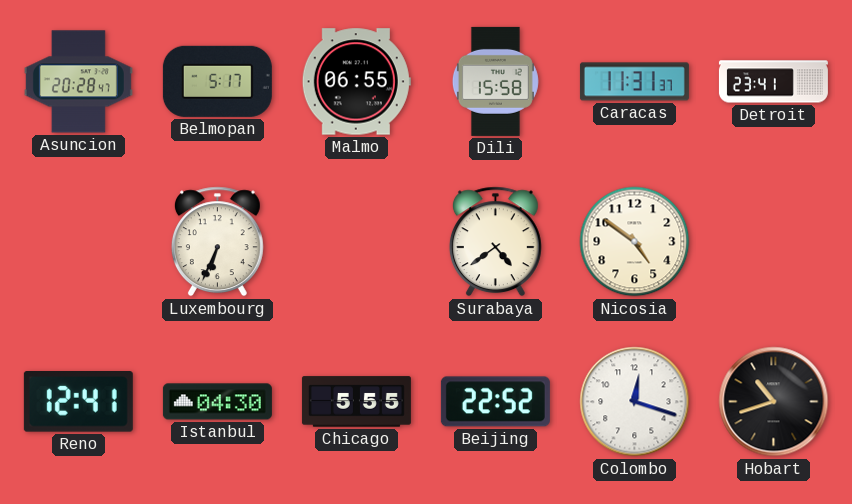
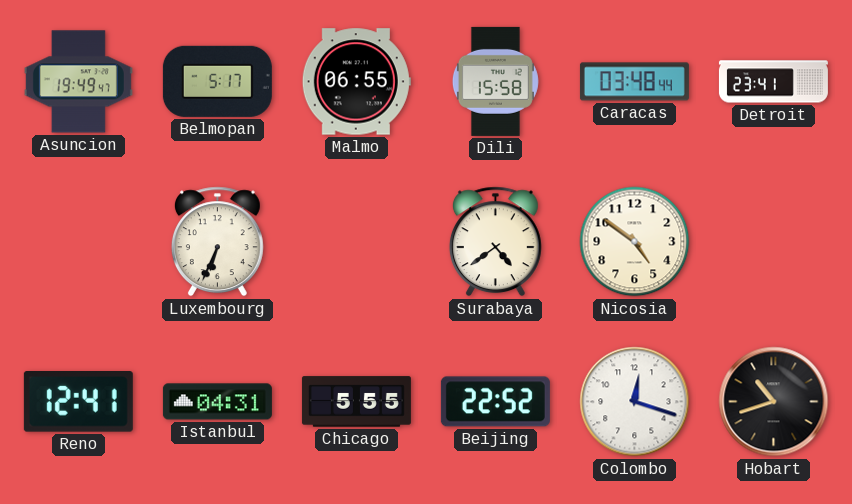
Asuncion: 20:28 -> 19:49
Caracas: 11:31 -> 03:48
Istanbul: 04:30 -> 04:31
